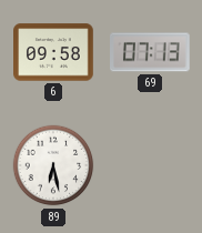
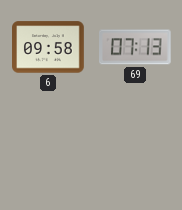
89: 6:28 -> none
